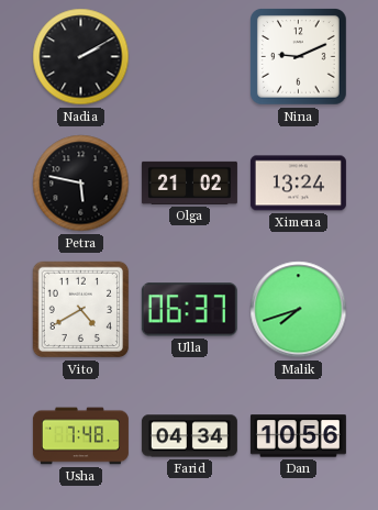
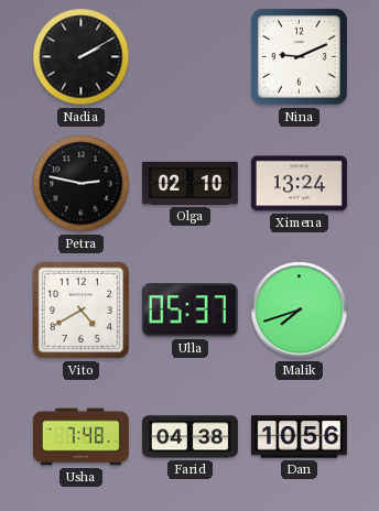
Petra: 5:47 -> 2:47
Olga: 21:02 -> 02:10
Ulla: 06:37 -> 05:37
Farid: 04:34 -> 04:38
